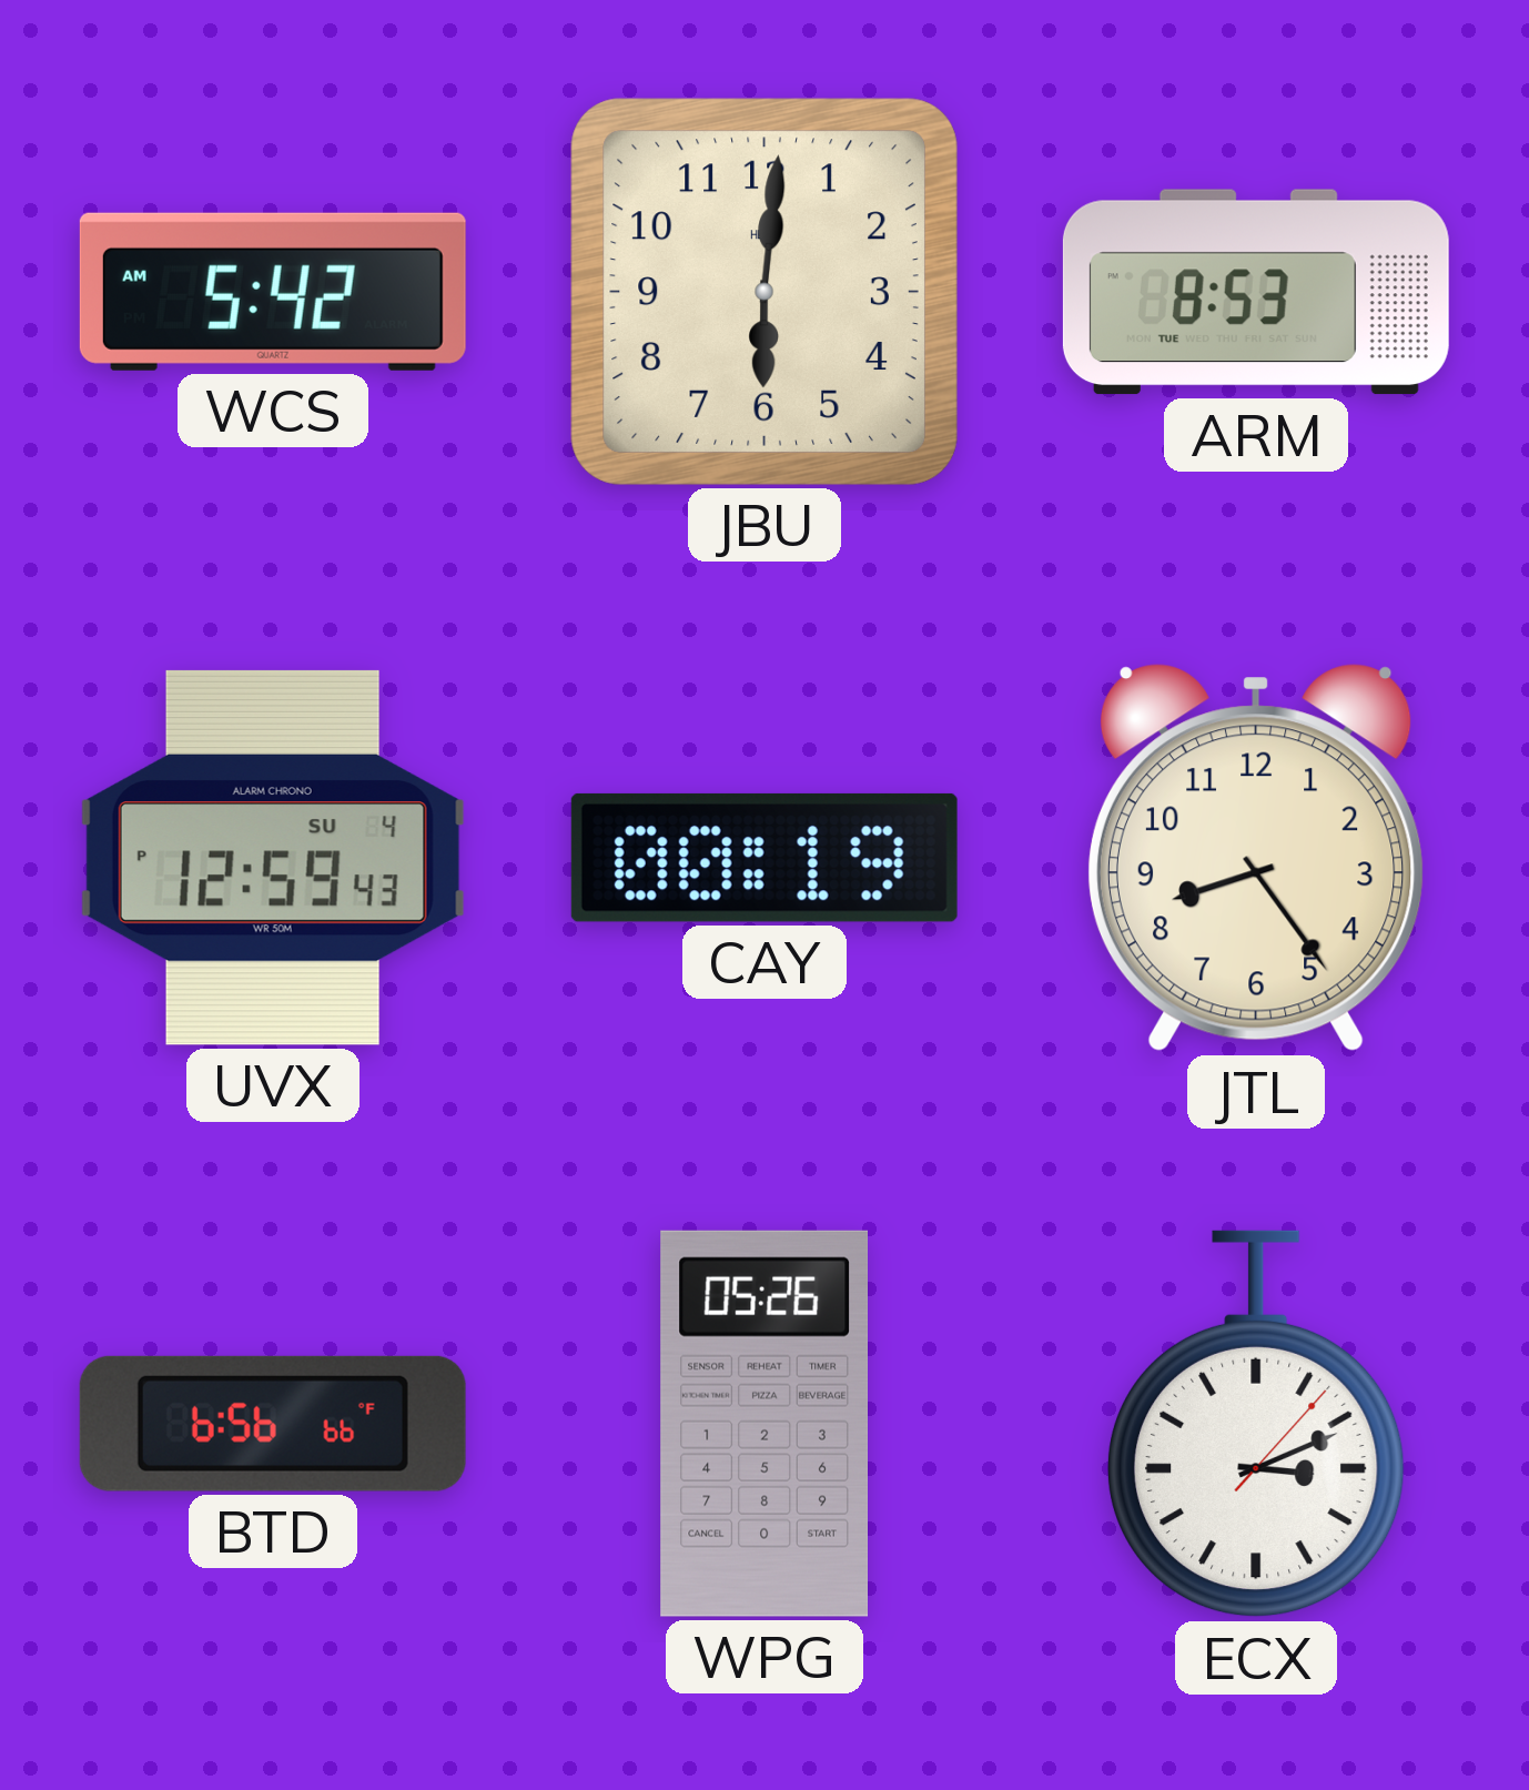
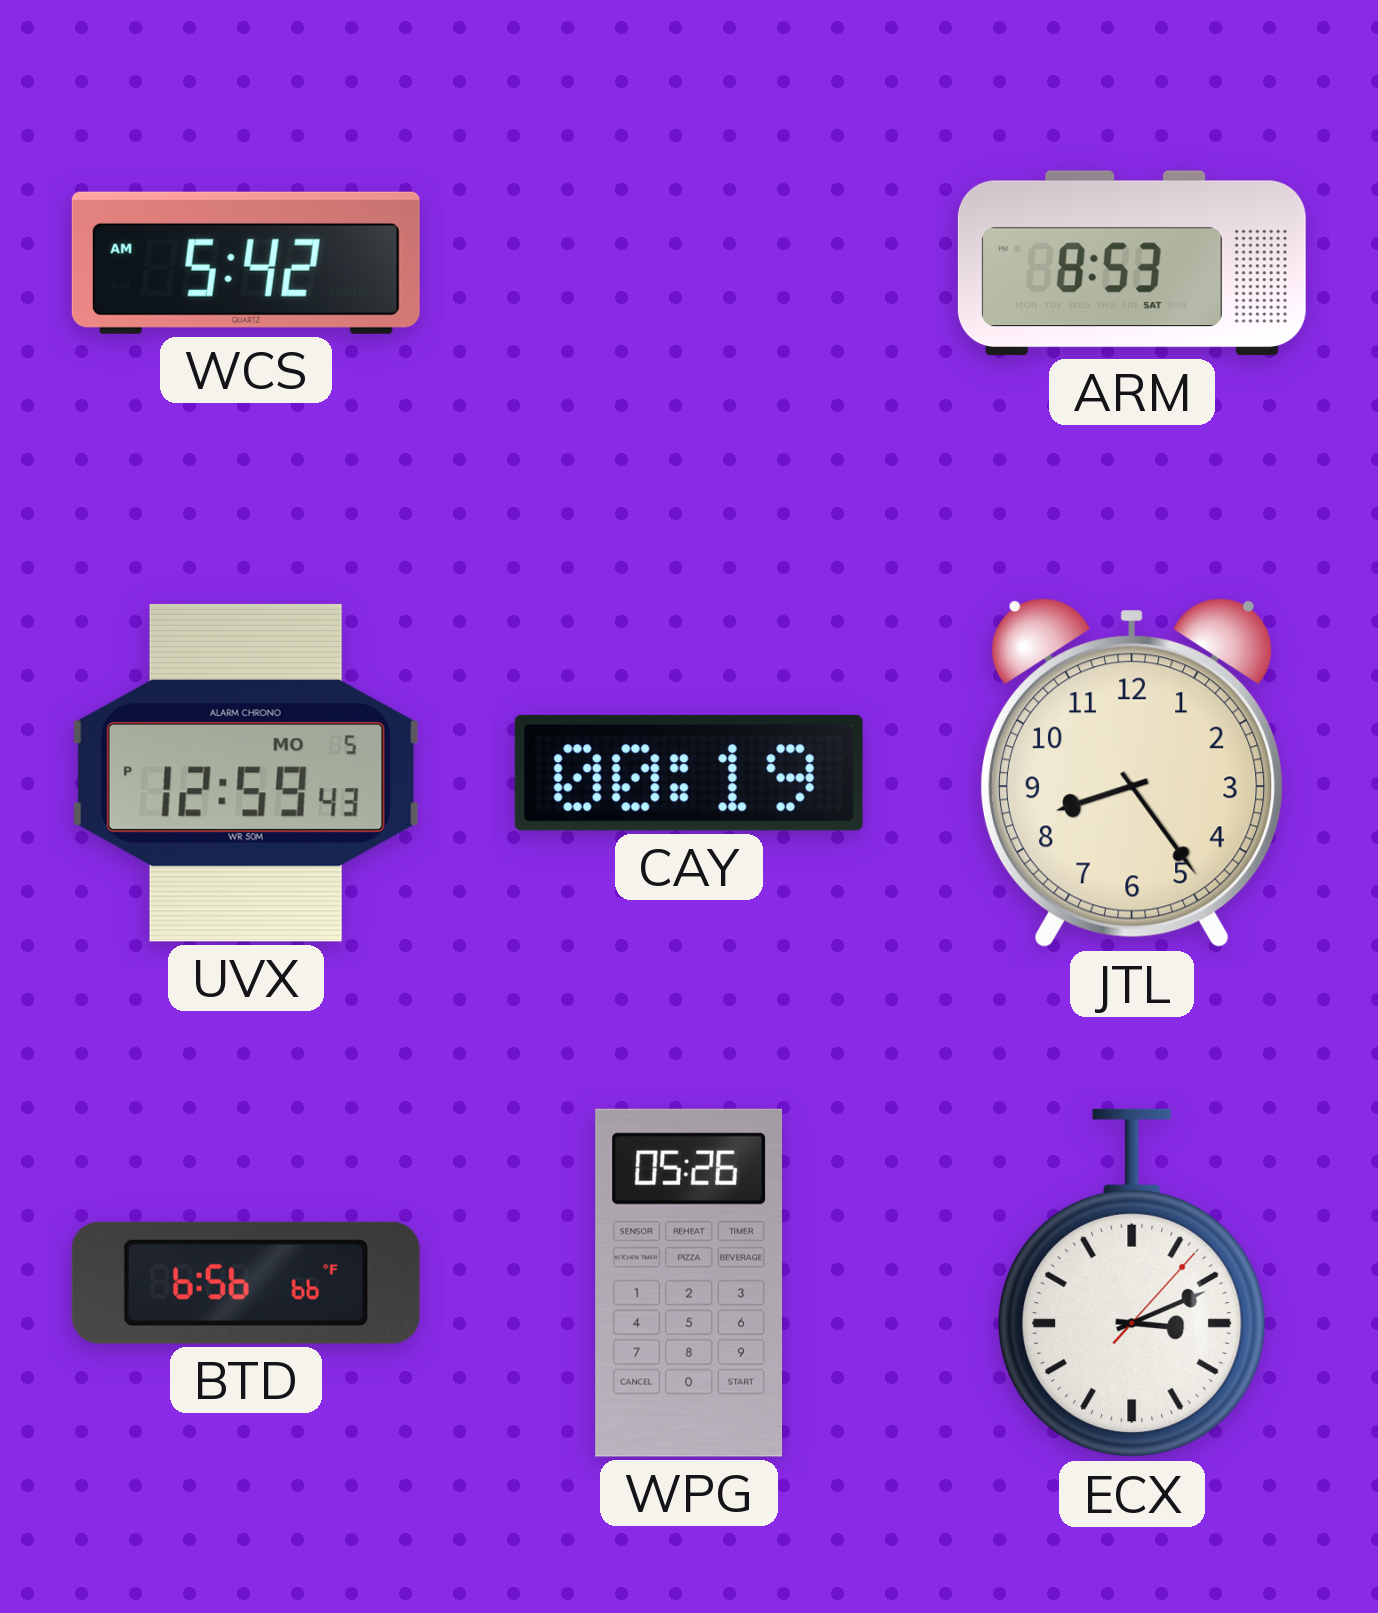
JBU: 6:01 -> none
ARM date: TUE -> SAT
UVX date: SU 4 -> MO 5
